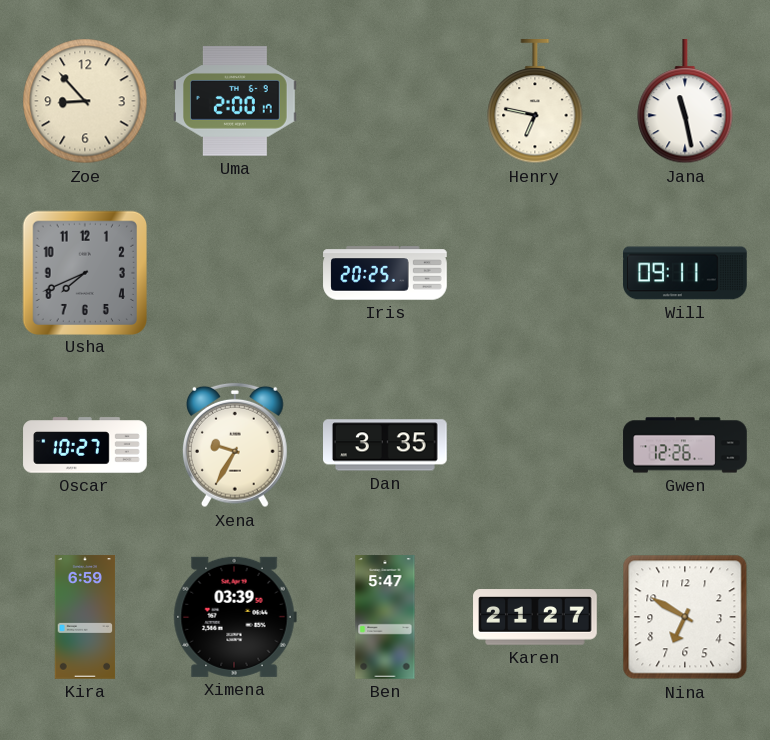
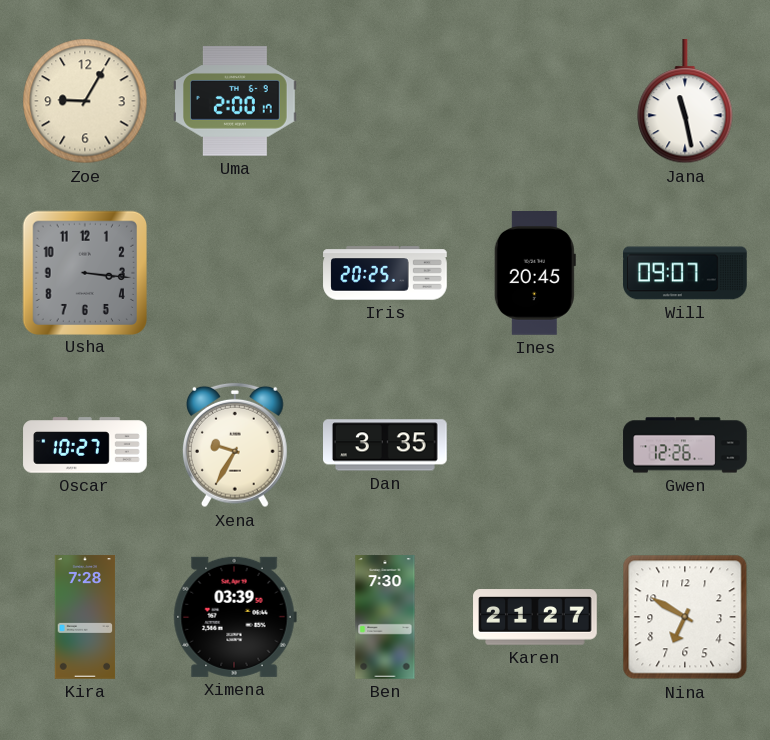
Zoe: 8:53 -> 9:05
Henry: 6:47 -> none
Usha: 7:41 -> 3:16
Ines: none -> 20:45
Will: 09:11 -> 09:07
Kira: 6:59 -> 7:28
Ben: 5:47 -> 7:30
